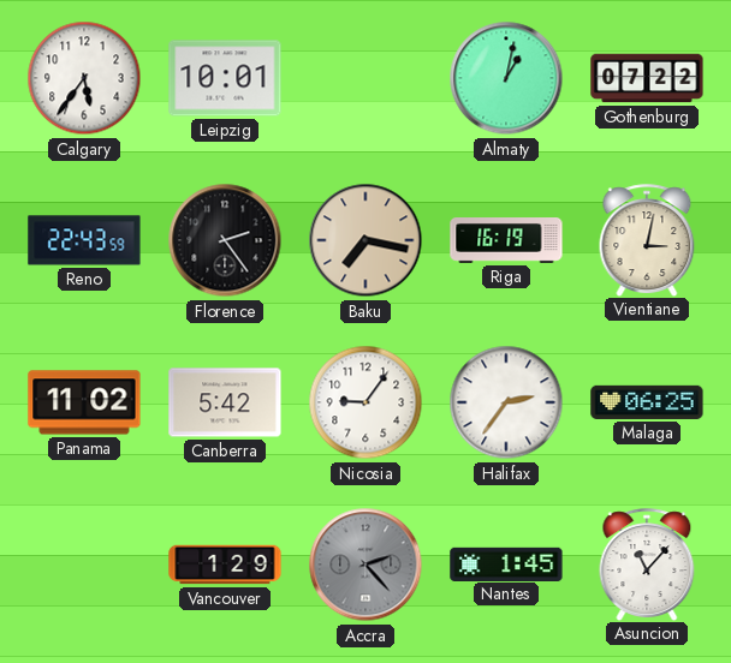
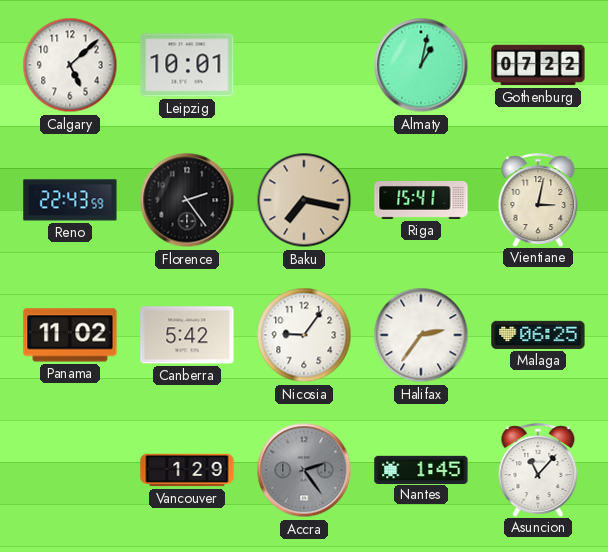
Calgary: 5:36 -> 5:08
Riga: 16:19 -> 15:41
Accra: 2:23 -> 2:24
